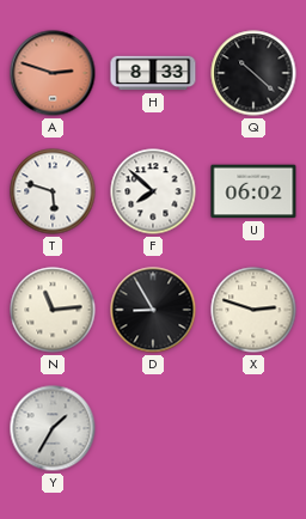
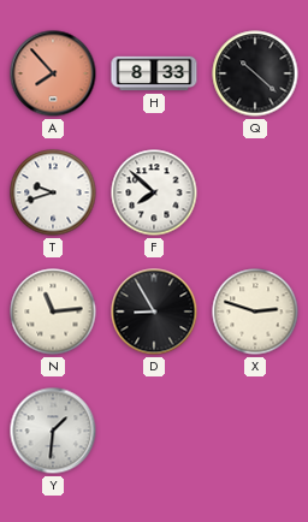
A: 2:48 -> 7:53
T: 5:48 -> 9:42
U: 06:02 -> none
Y: 1:35 -> 1:31
